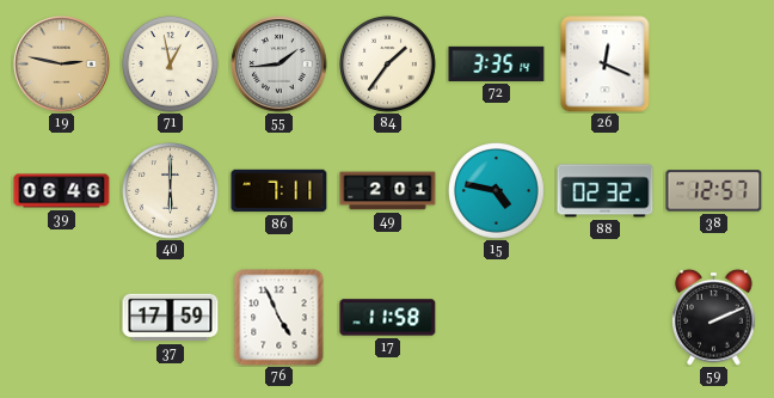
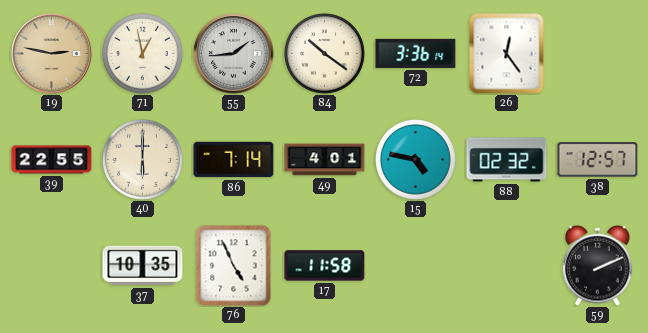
84: 1:36 -> 10:21
72: 3:35 -> 3:36
26: 12:19 -> 12:24
39: 06:46 -> 22:55
86: 7:11 -> 7:14
49: 2:01 -> 4:01
37: 17:59 -> 10:35
